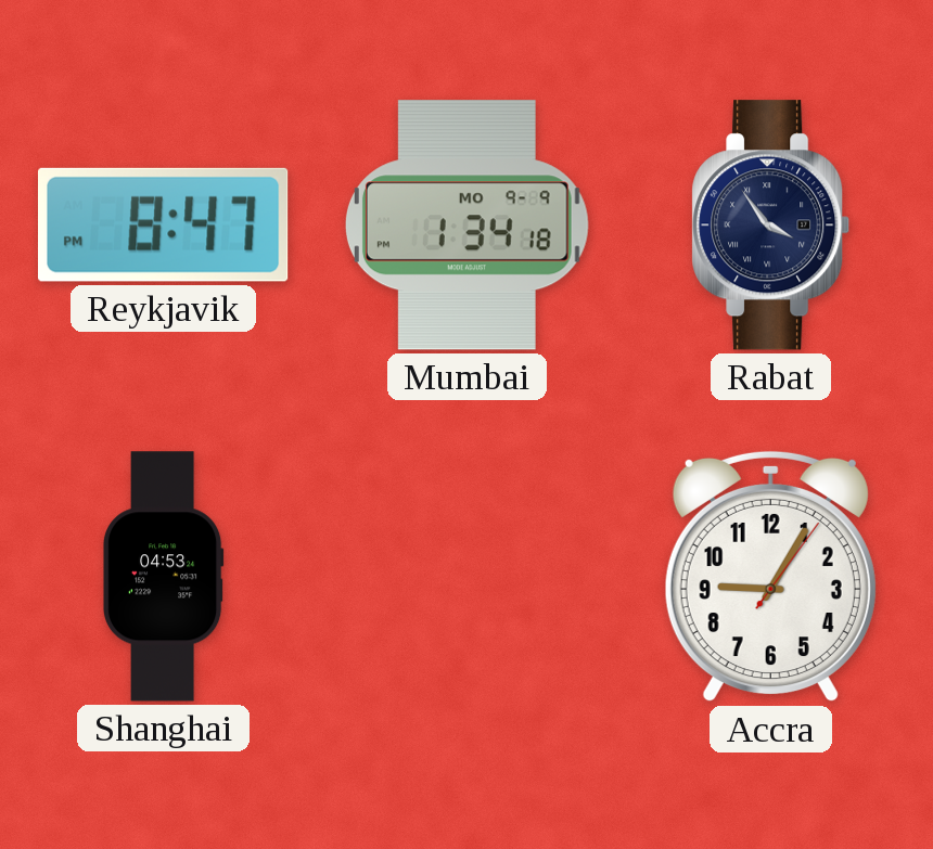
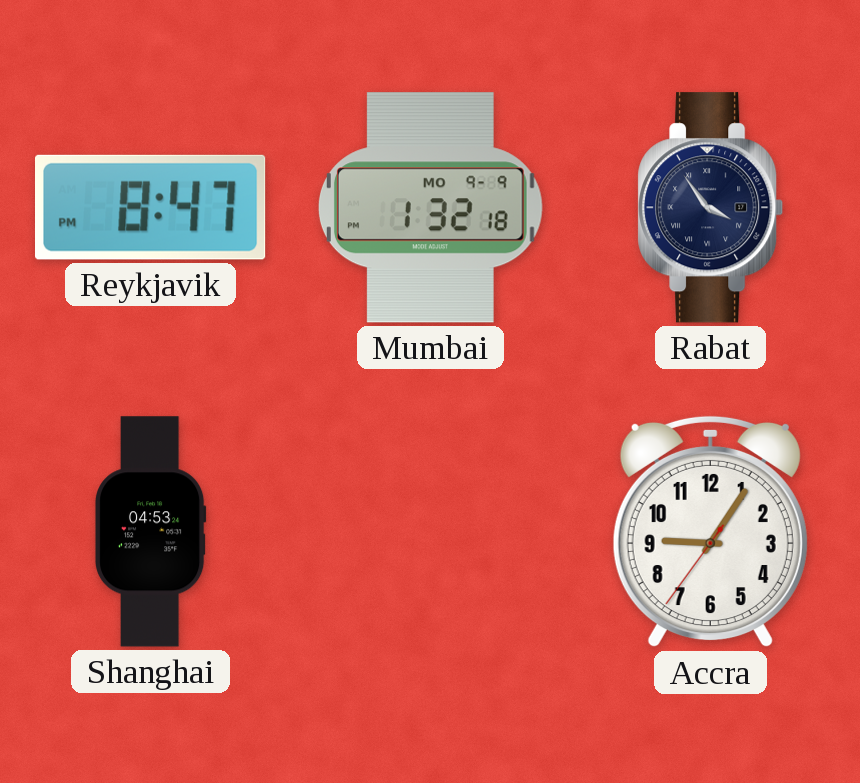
Mumbai: 1:34 -> 1:32
Accra: 9:05:06 -> 9:05:36
